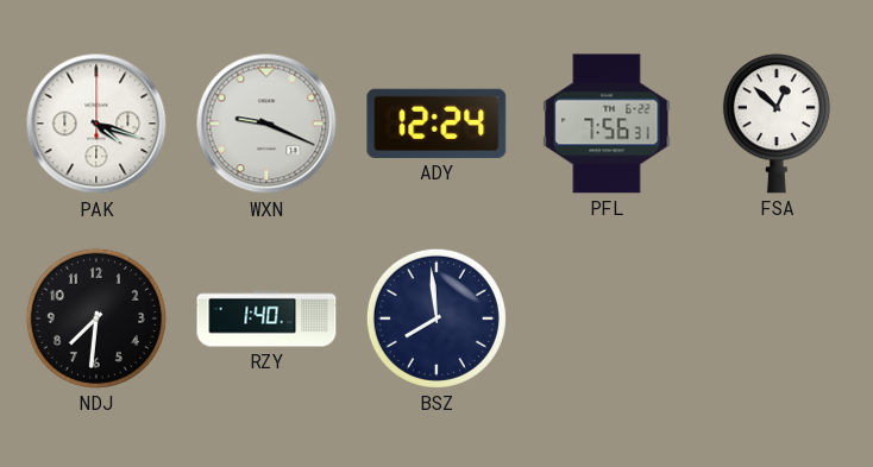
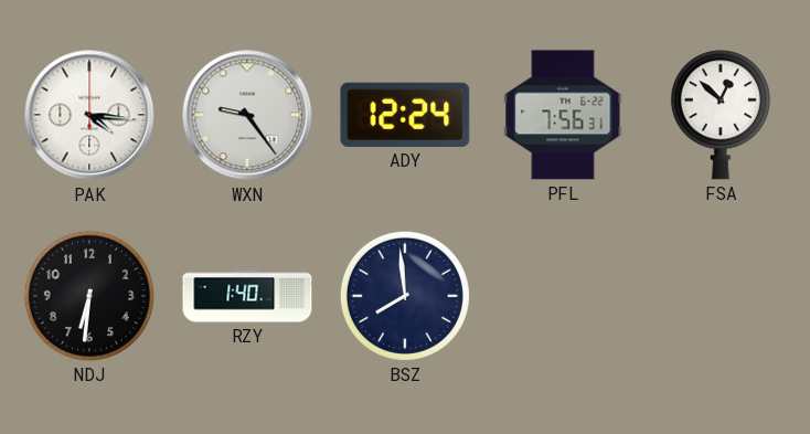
PAK: 4:18 -> 4:16
WXN: 9:19 -> 9:24
NDJ: 7:31 -> 6:31
